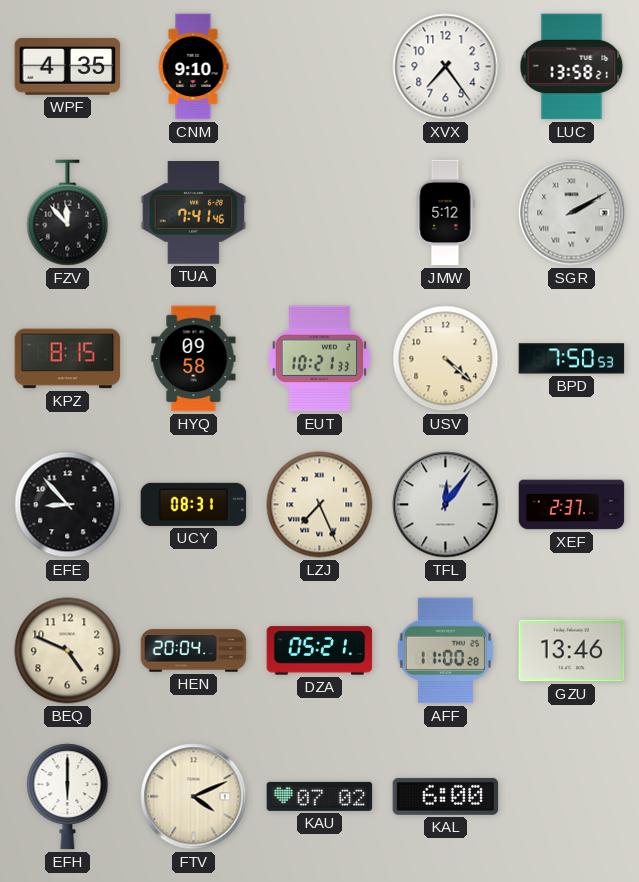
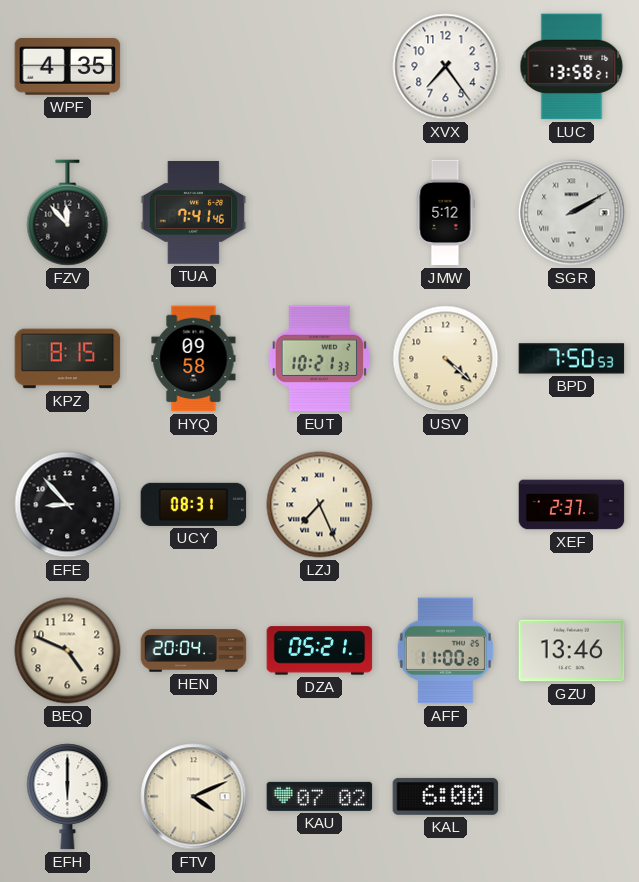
CNM: 9:10 -> none
TFL: 12:06 -> none
